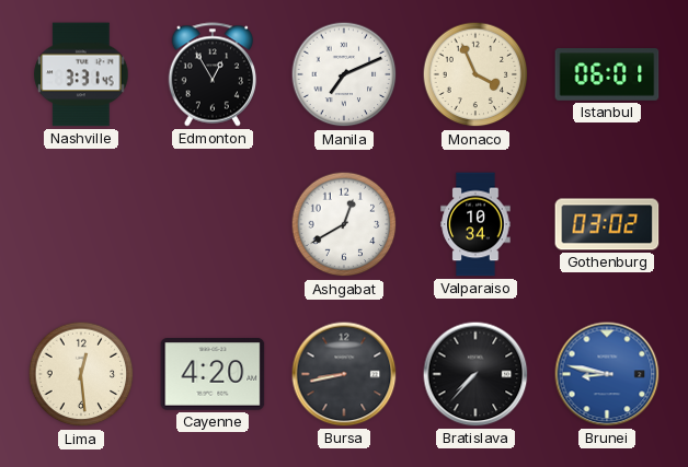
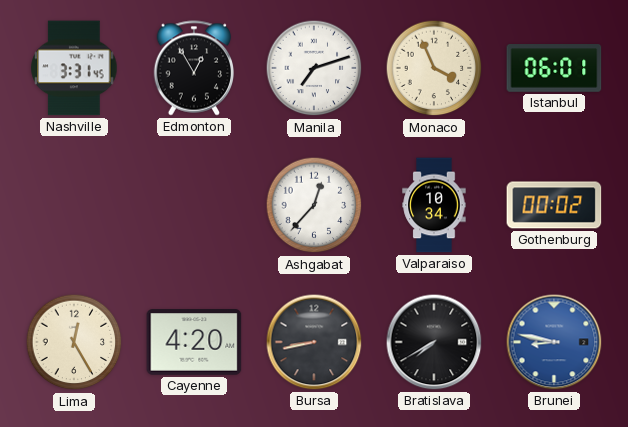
Manila: 7:11 -> 7:12
Ashgabat: 12:40 -> 12:37
Gothenburg: 03:02 -> 00:02
Lima: 12:29 -> 12:25
Bratislava: 7:37 -> 7:40
